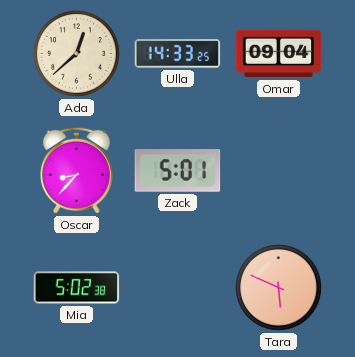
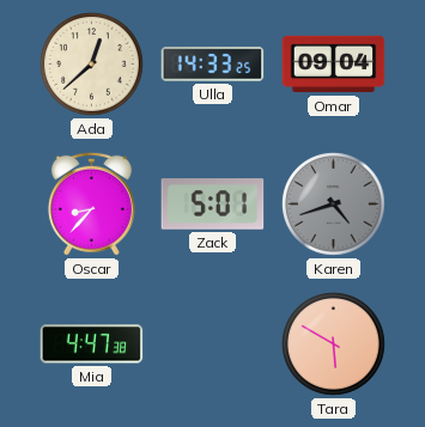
Karen: none -> 4:42
Mia: 5:02 -> 4:47
Tara: 5:49 -> 5:50
